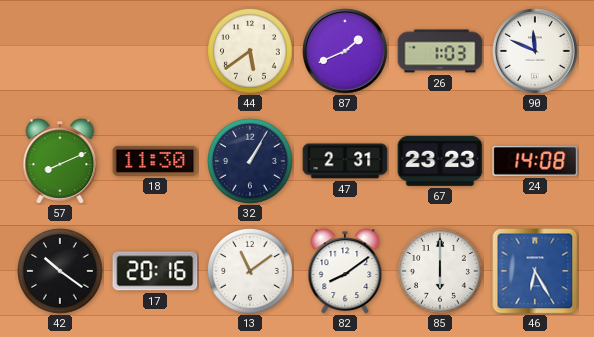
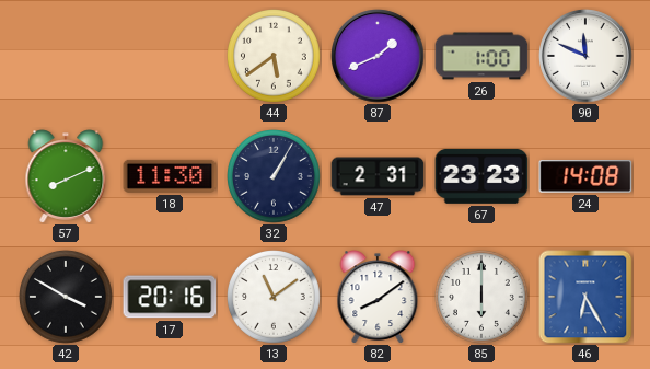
26: 1:03 -> 1:00
42: 10:21 -> 3:50
